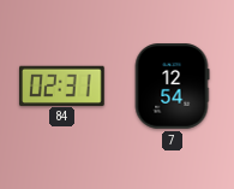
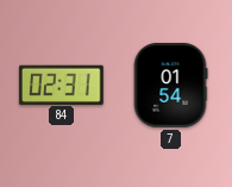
7: 12:54 -> 01:54
